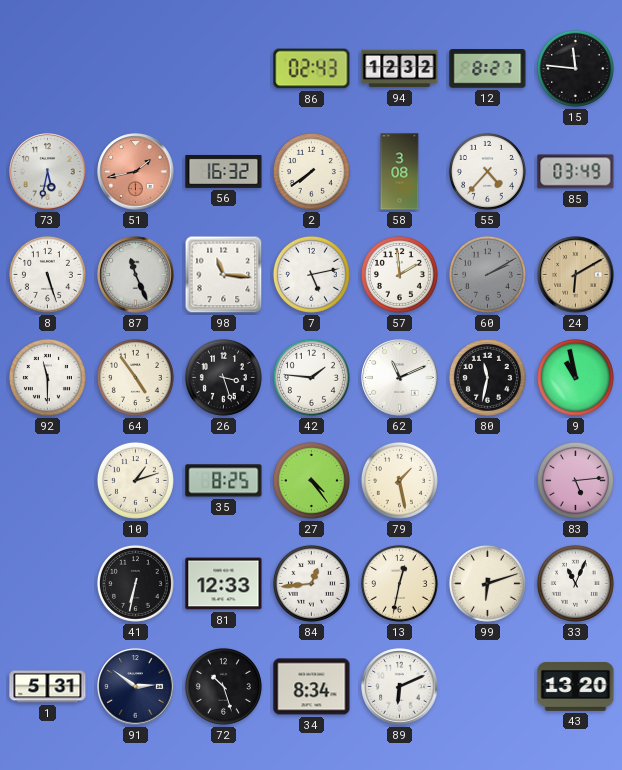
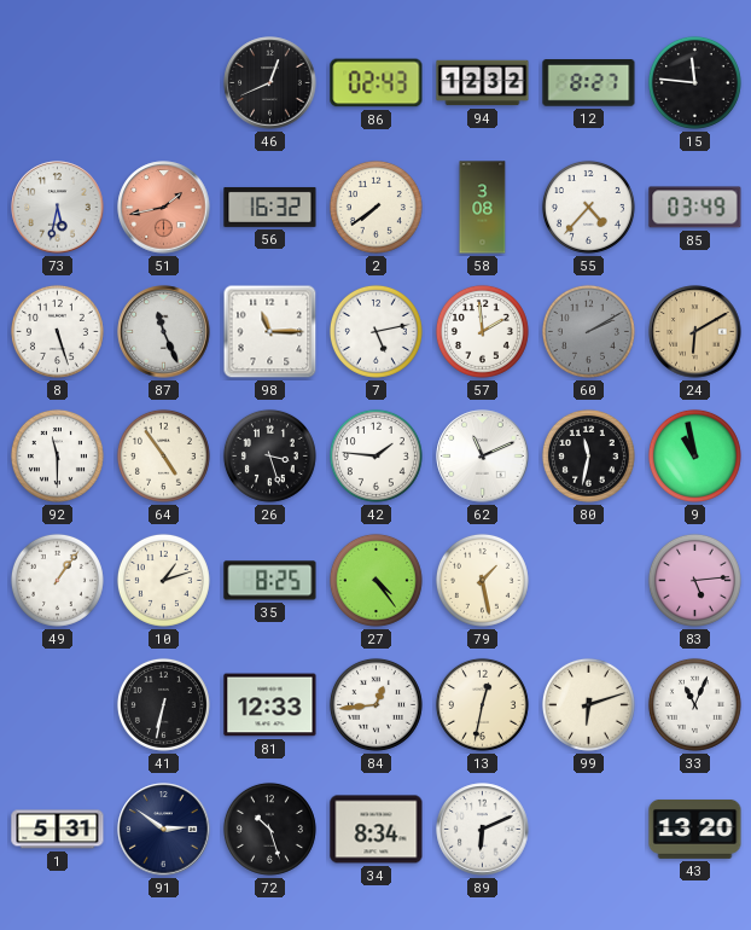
46: none -> 12:41
98: 11:16 -> 11:15
49: none -> 1:06
